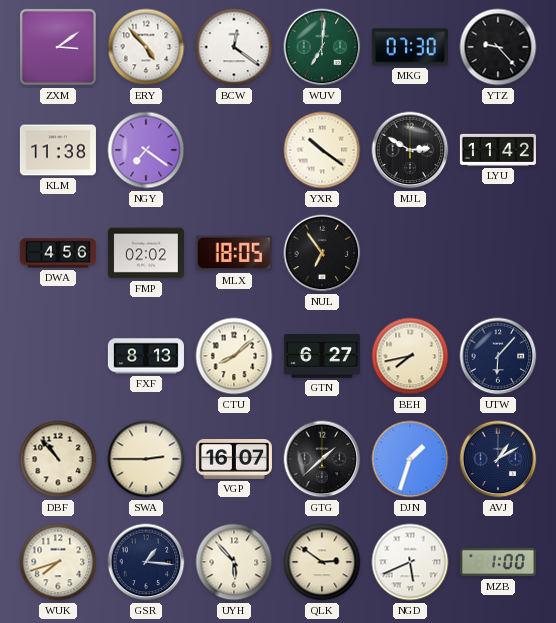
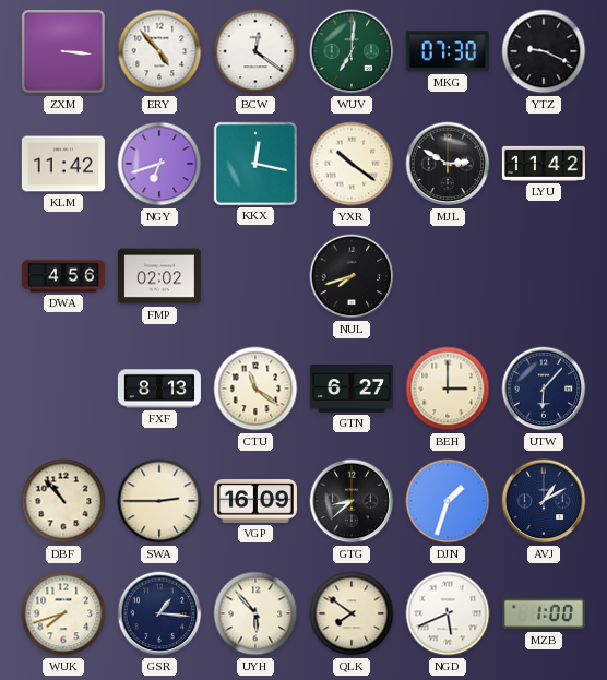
ZXM: 3:09 -> 3:16
YTZ: 9:23 -> 9:19
KLM: 11:38 -> 11:42
NGY: 7:21 -> 6:42
KKX: none -> 12:17
MLX: 18:05 -> none
NUL: 6:54 -> 7:42
CTU: 8:08 -> 11:21
BEH: 7:43 -> 3:00
VGP: 16:07 -> 16:09
GTG: 1:38 -> 8:38
QLK: 2:51 -> 7:51
